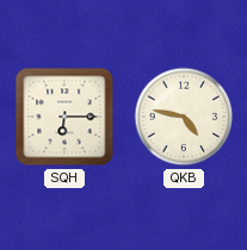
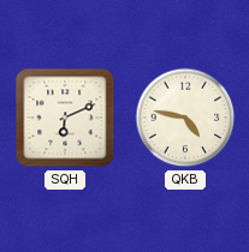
SQH: 6:15 -> 6:11
